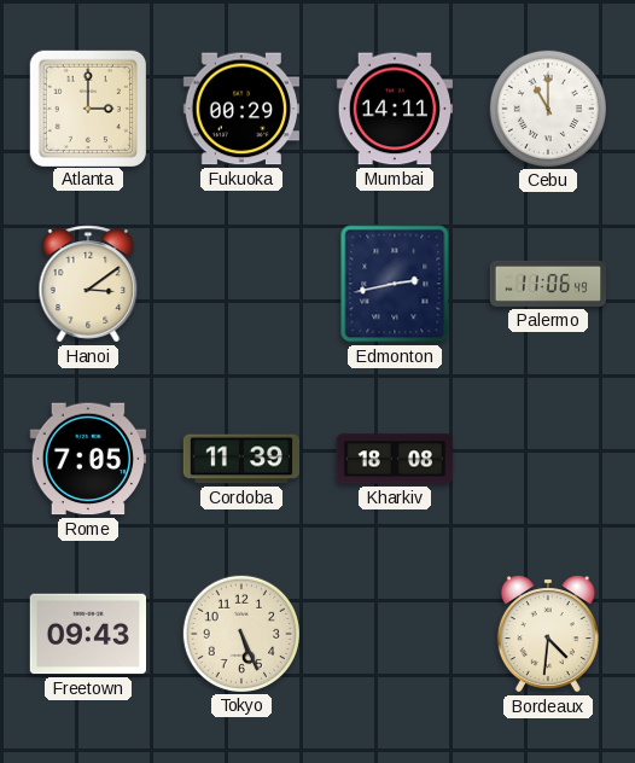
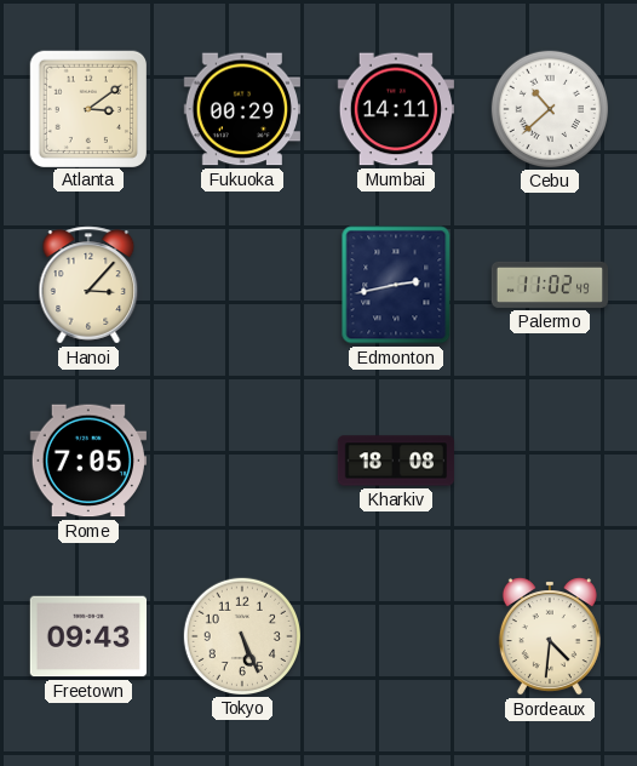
Atlanta: 3:00 -> 3:09
Cebu: 11:00 -> 10:38
Hanoi: 3:09 -> 3:07
Palermo: 11:06 -> 11:02
Cordoba: 11:39 -> none
